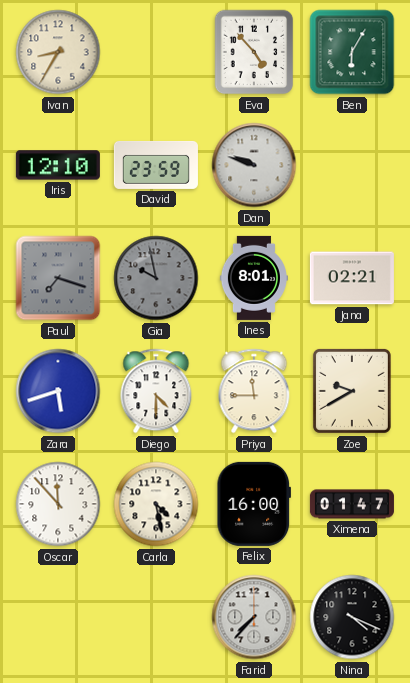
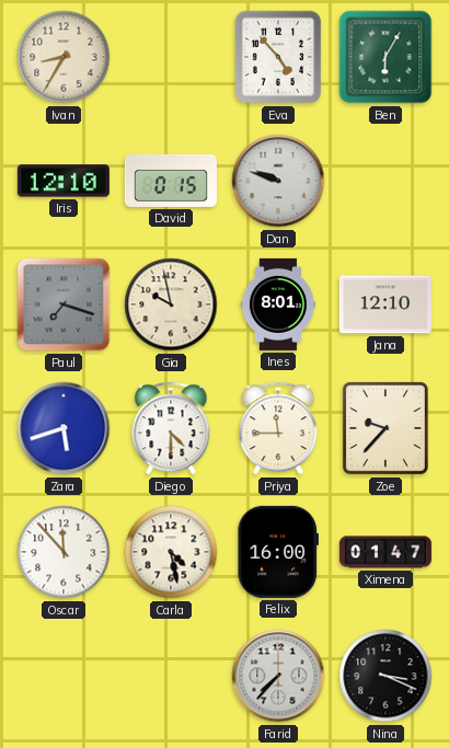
David: 23:59 -> 0:15
Gia dial: grey -> cream
Jana: 02:21 -> 12:10
Zoe: 9:40 -> 9:37
Nina: 4:19 -> 3:19
